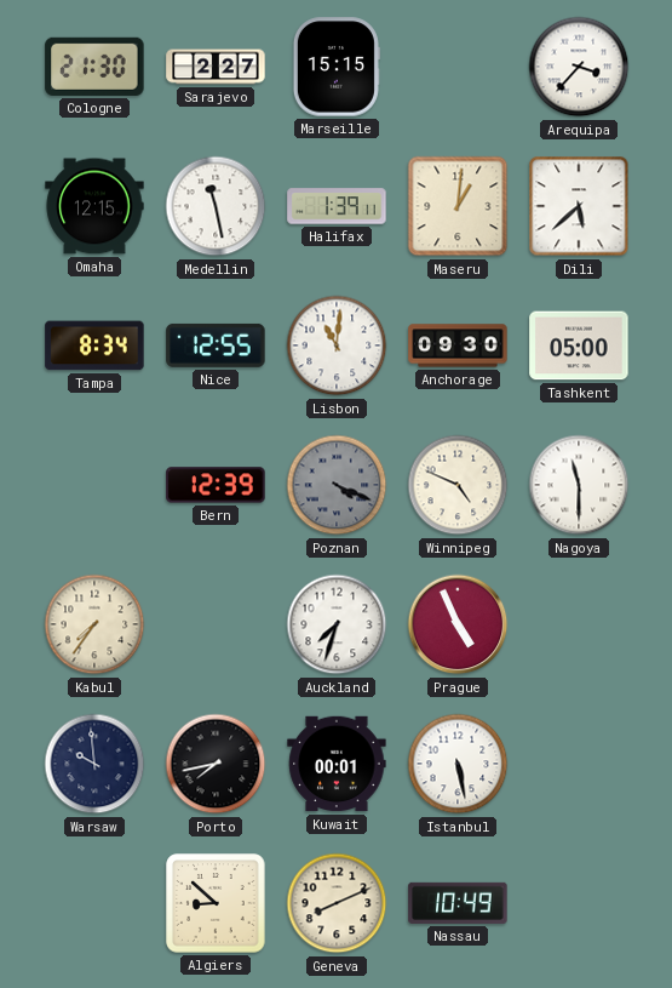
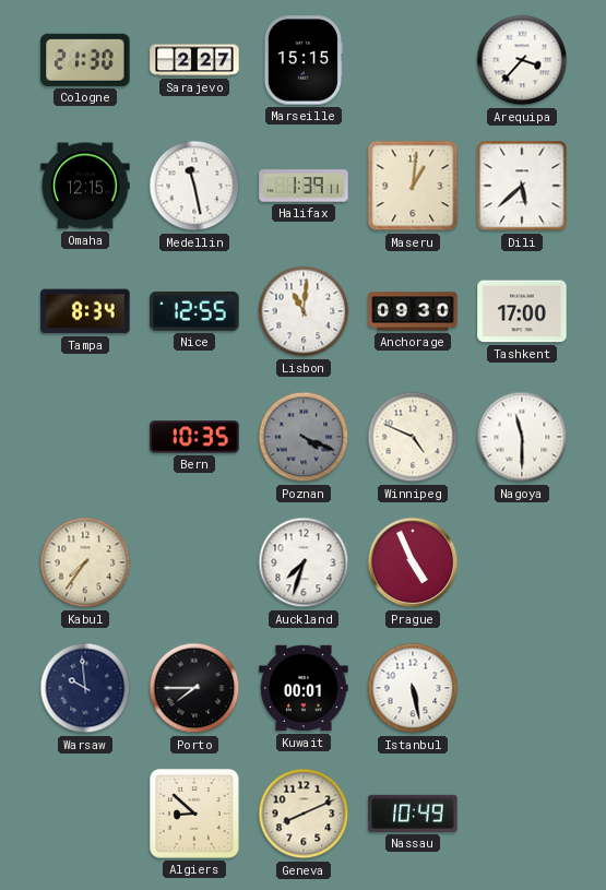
Tashkent: 05:00 -> 17:00
Bern: 12:39 -> 10:35
Porto: 7:43 -> 7:45
